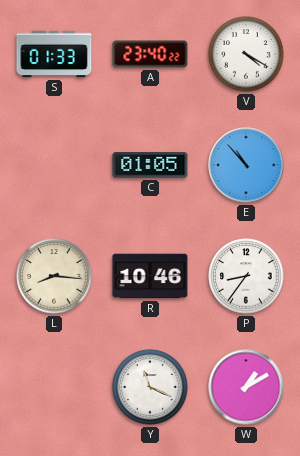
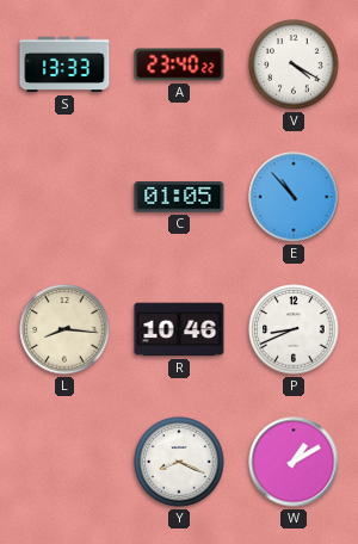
S: 01:33 -> 13:33
P: 8:36 -> 8:41
Y: 11:19 -> 8:19
